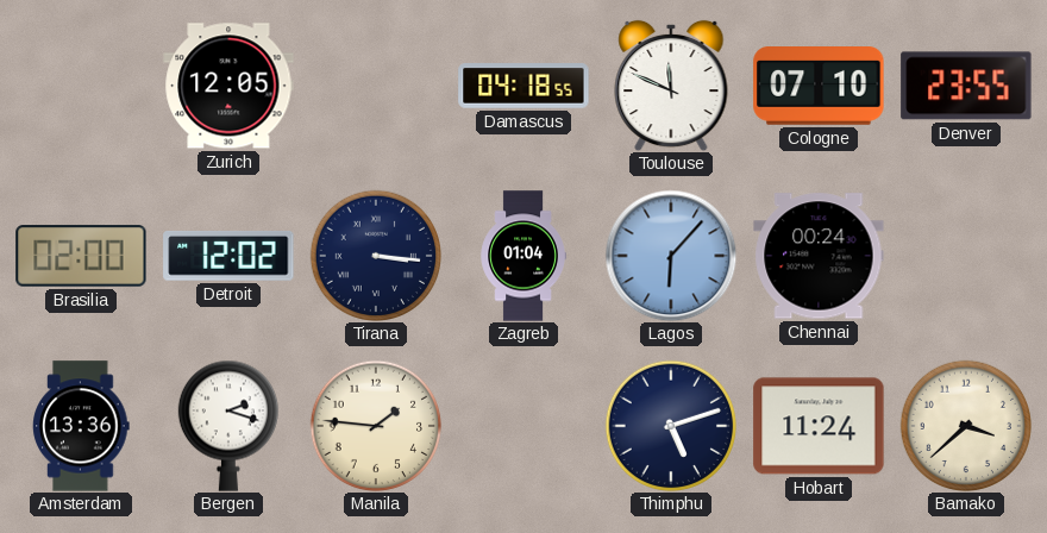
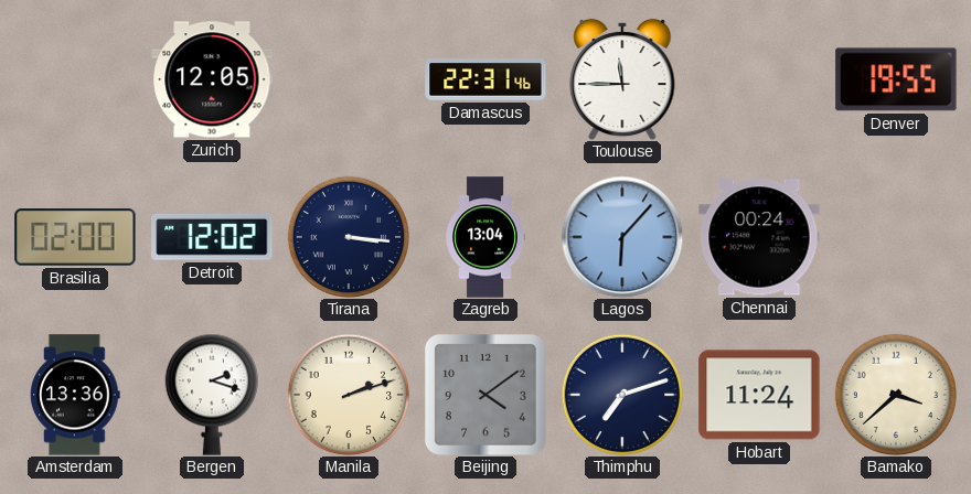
Damascus: 04:18 -> 22:31
Toulouse: 11:49 -> 11:45
Cologne: 07:10 -> none
Denver: 23:55 -> 19:55
Zagreb: 01:04 -> 13:04
Manila: 1:46 -> 2:12
Beijing: none -> 4:09
Thimphu: 5:12 -> 7:12
